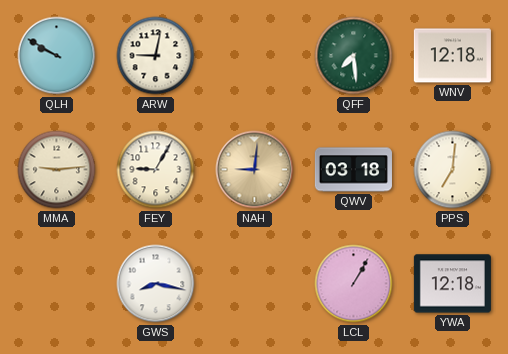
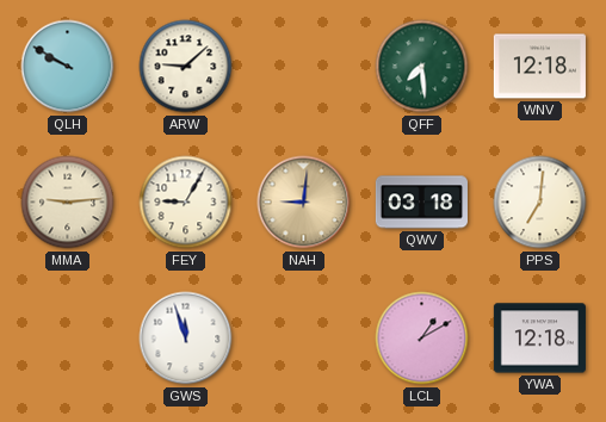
ARW: 9:02 -> 9:08
GWS: 8:17 -> 11:57
LCL: 1:05 -> 1:10
